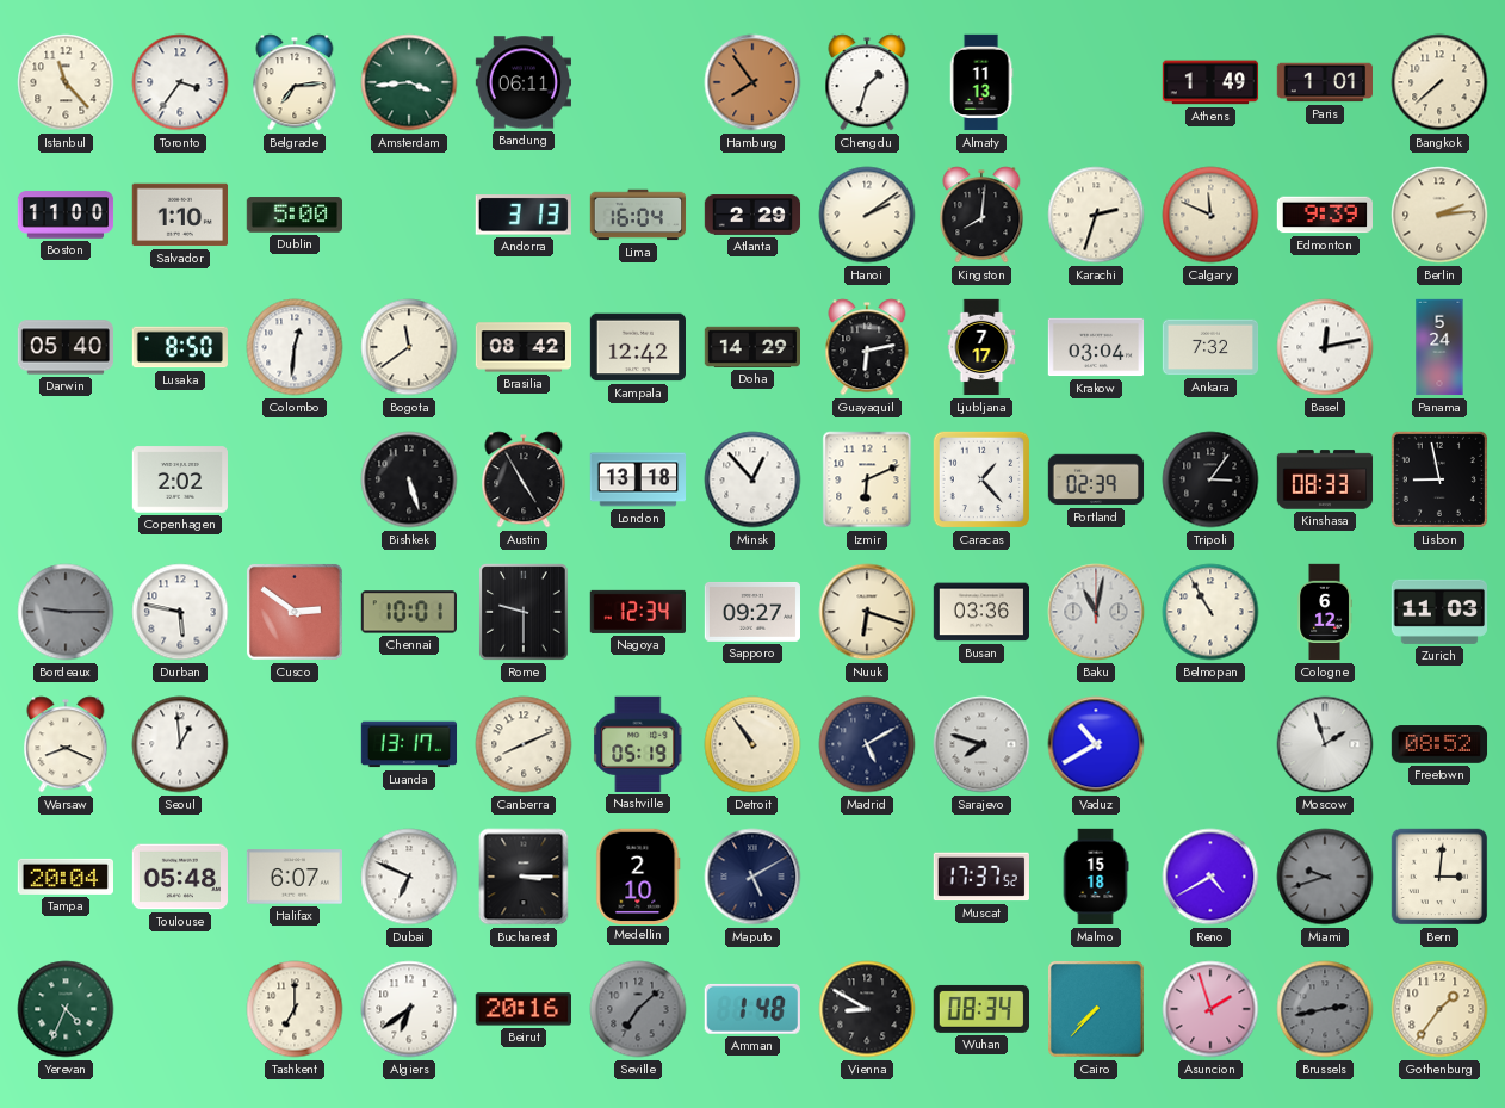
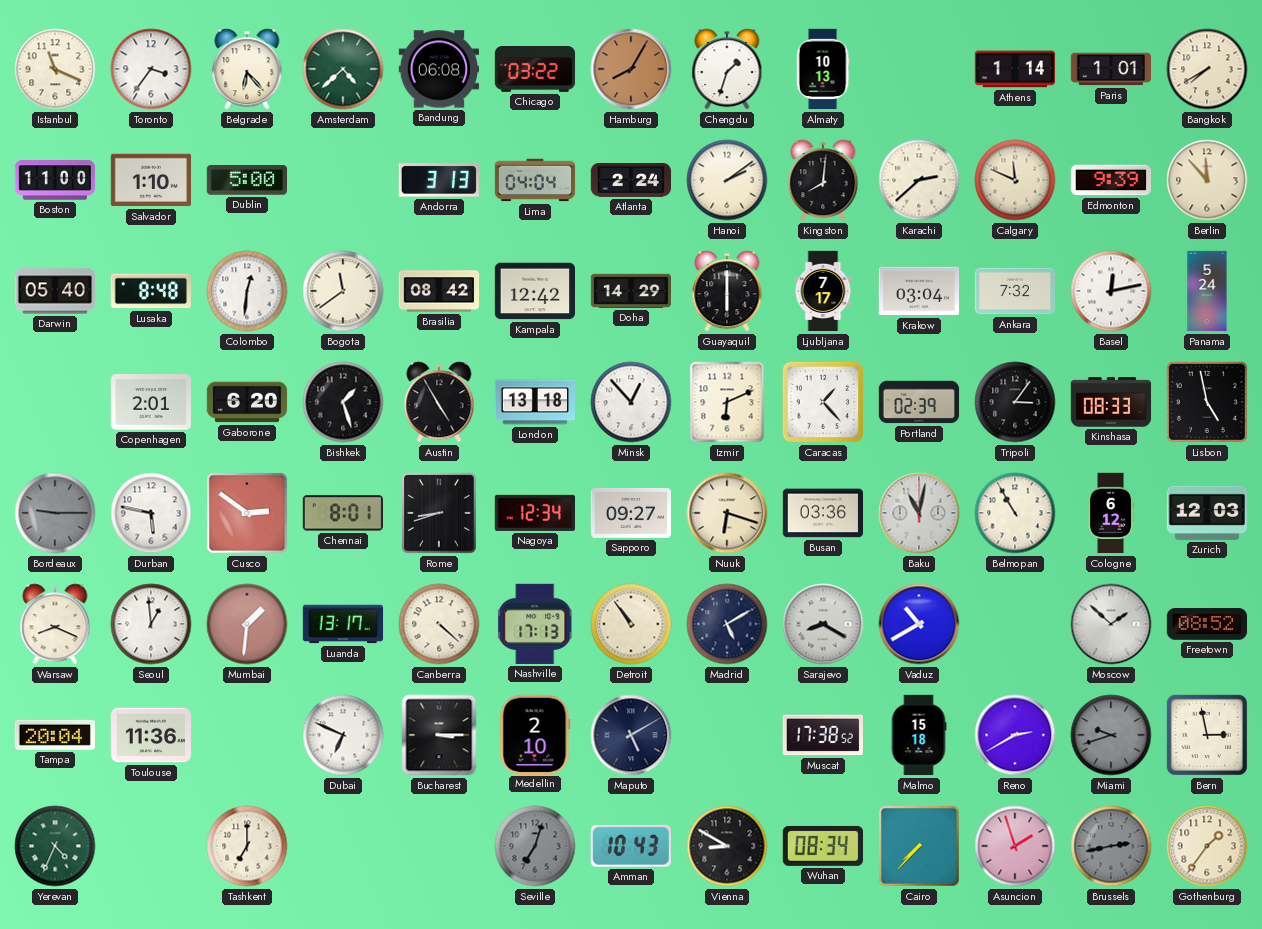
Istanbul: 11:23 -> 11:19
Belgrade: 7:14 -> 6:23
Amsterdam: 3:44 -> 4:38
Bandung: 06:11 -> 06:08
Chicago: none -> 03:22
Hamburg: 7:54 -> 8:05
Almaty: 11:13 -> 10:13
Athens: 1:49 -> 1:14
Bangkok: 7:38 -> 7:40
Lima: 16:04 -> 04:04
Atlanta: 2:29 -> 2:24
Karachi: 2:33 -> 2:38
Berlin: 2:14 -> 11:53
Lusaka: 8:50 -> 8:48
Guayaquil: 6:13 -> 6:00
Copenhagen: 2:02 -> 2:01
Gaborone: none -> 6:20
Bishkek: 5:27 -> 1:27
Lisbon: 8:58 -> 4:58
Chennai: 10:01 -> 8:01
Rome: 9:30 -> 8:42
Zurich: 11:03 -> 12:03
Mumbai: none -> 1:31
Canberra: 8:11 -> 4:22
Nashville: 05:19 -> 17:13
Sarajevo: 7:48 -> 8:20
Moscow: 1:57 -> 1:52
Toulouse: 05:48 -> 11:36
Halifax: 6:07 -> none
Muscat: 17:37 -> 17:38
Reno: 4:40 -> 2:40
Bern: 3:01 -> 2:58
Algiers: 6:39 -> none
Beirut: 20:16 -> none
Seville: 7:08 -> 7:03
Amman: 1:48 -> 10:43
